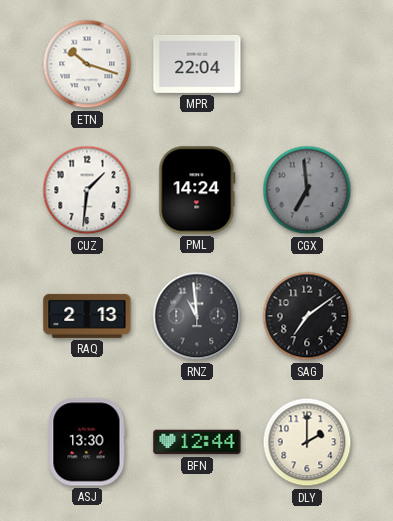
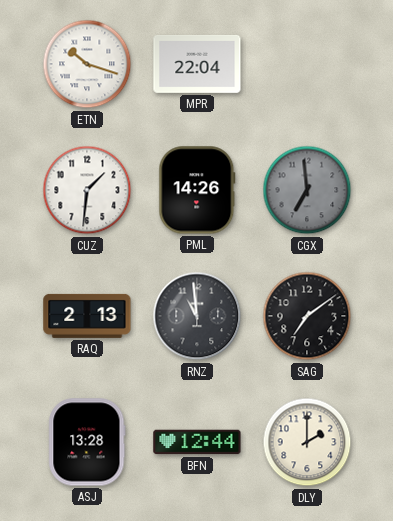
PML: 14:24 -> 14:26
ASJ: 13:30 -> 13:28
